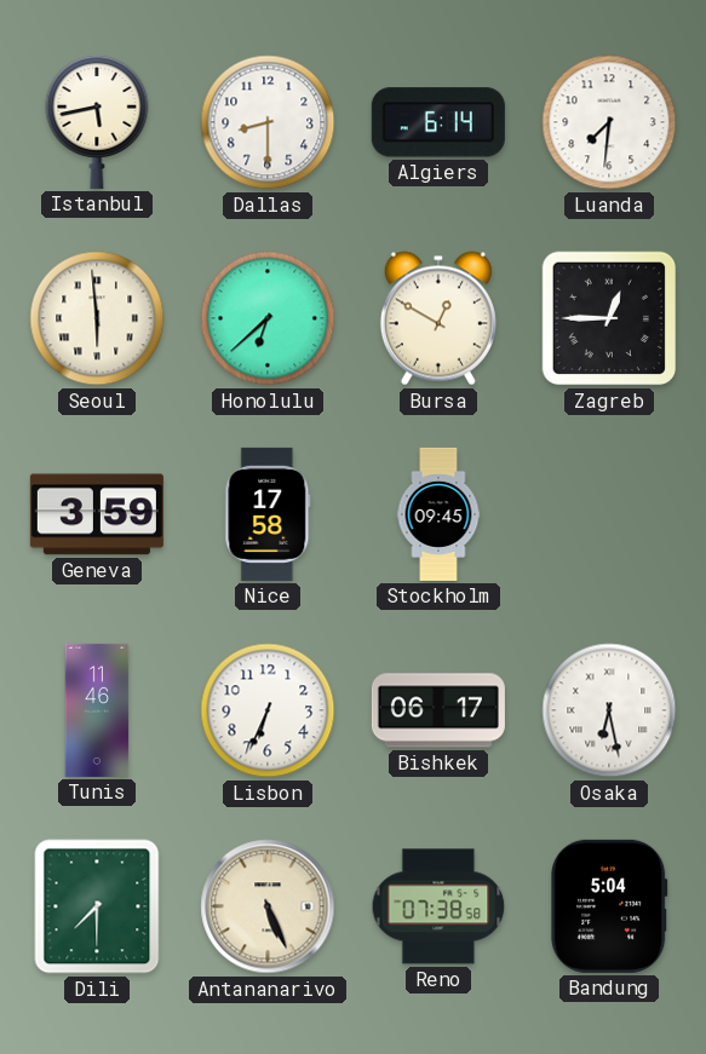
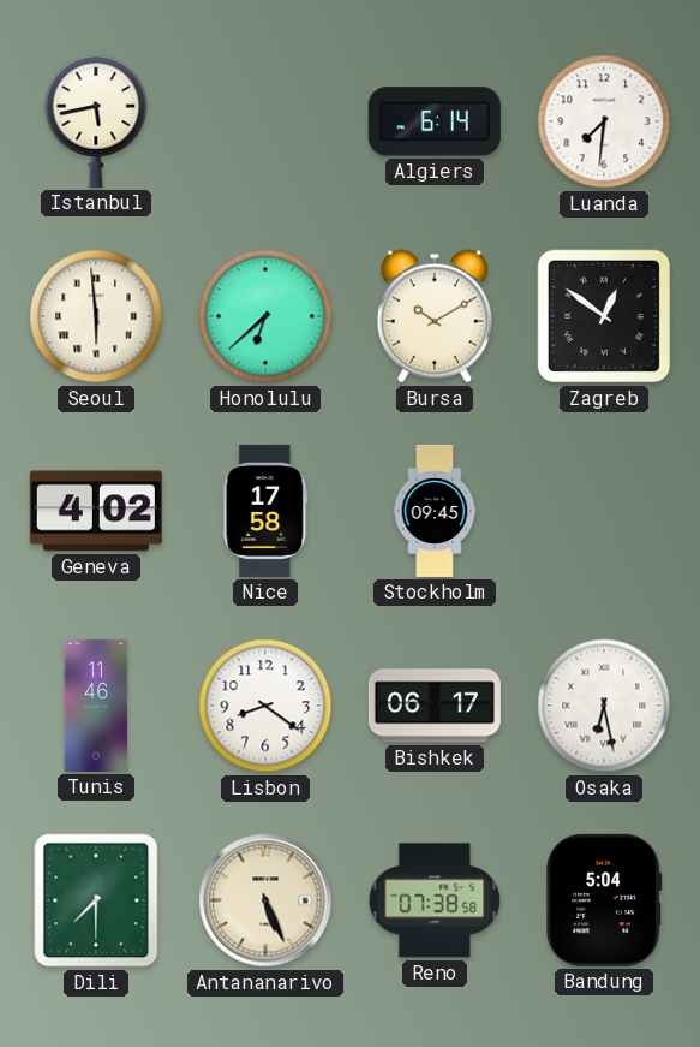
Dallas: 8:30 -> none
Bursa: 12:50 -> 10:10
Zagreb: 12:45 -> 12:51
Geneva: 3:59 -> 4:02
Lisbon: 6:34 -> 8:21
